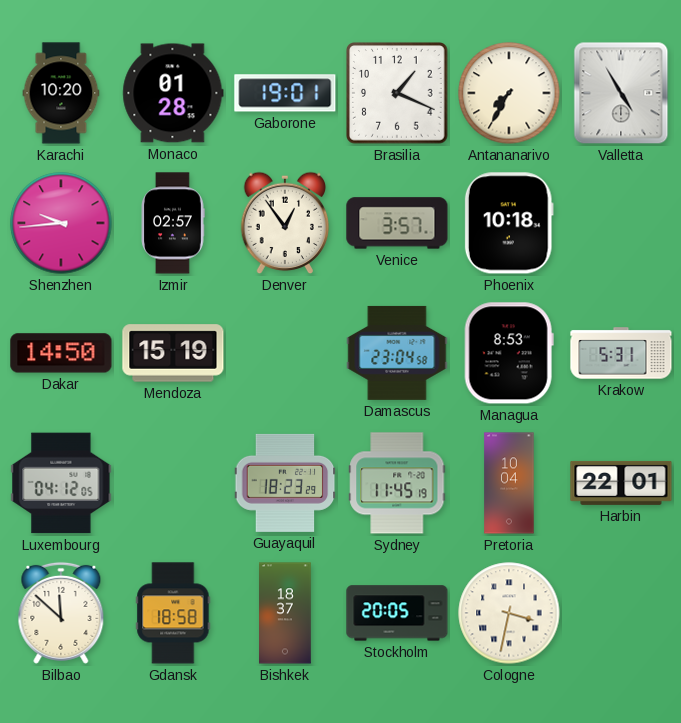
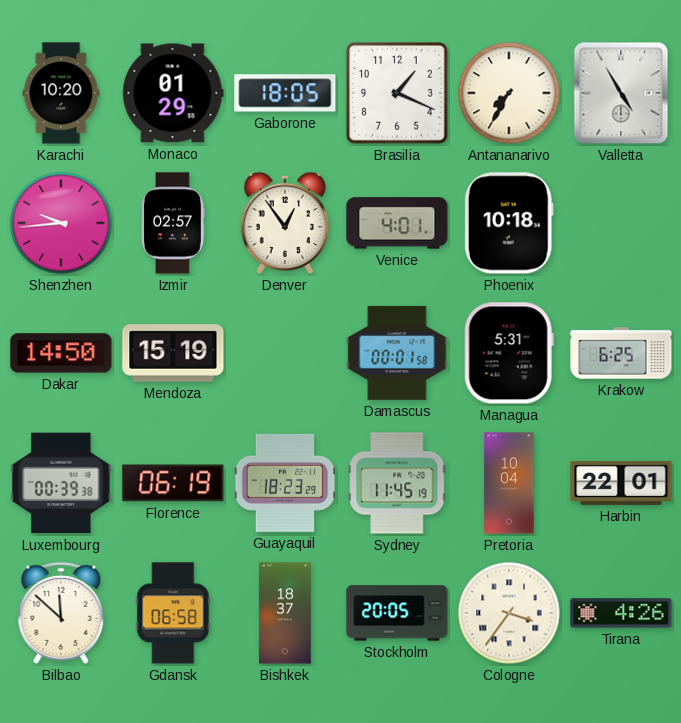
Monaco: 01:28 -> 01:29
Gaborone: 19:01 -> 18:05
Venice: 3:57 -> 4:01
Damascus: 23:04 -> 00:01
Managua: 8:53 -> 5:31
Krakow: 5:31 -> 6:25
Luxembourg: 04:12 -> 00:39
Florence: none -> 06:19
Gdansk: 18:58 -> 06:58
Cologne: 3:32 -> 3:36
Tirana: none -> 4:26
